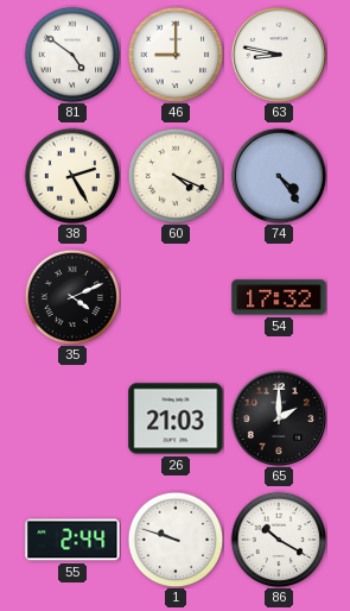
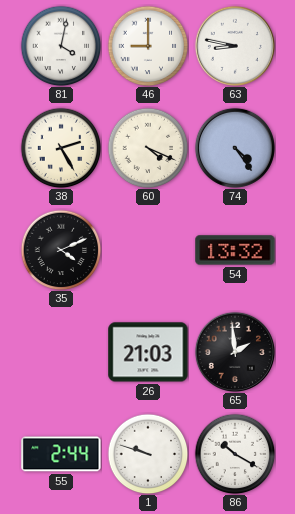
81: 4:51 -> 4:02
54: 17:32 -> 13:32
65: 2:00 -> 1:59
